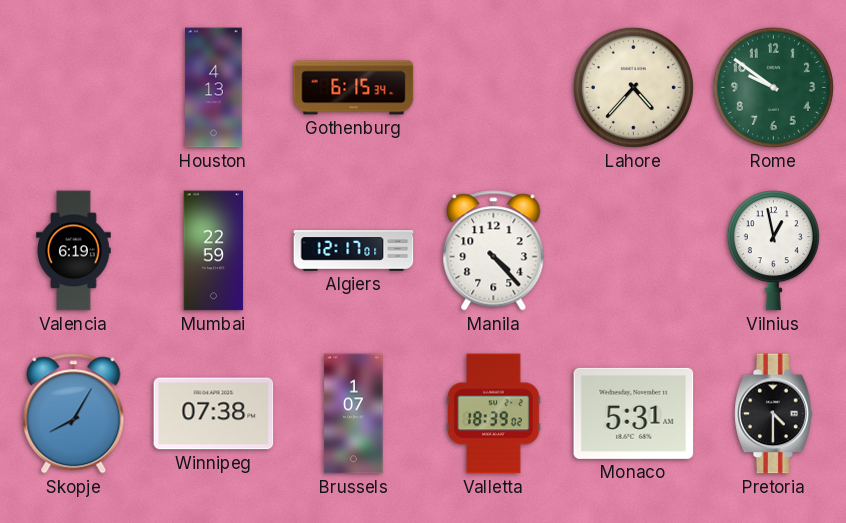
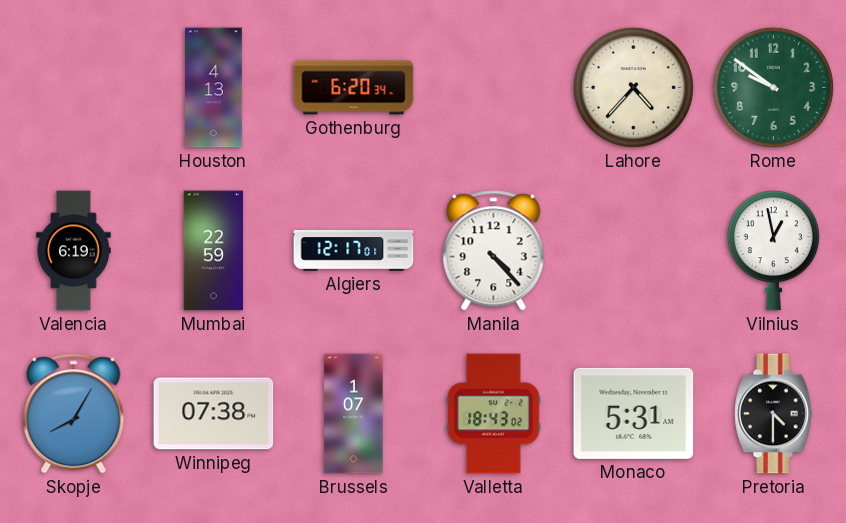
Gothenburg: 6:15 -> 6:20
Valletta: 18:39 -> 18:43
